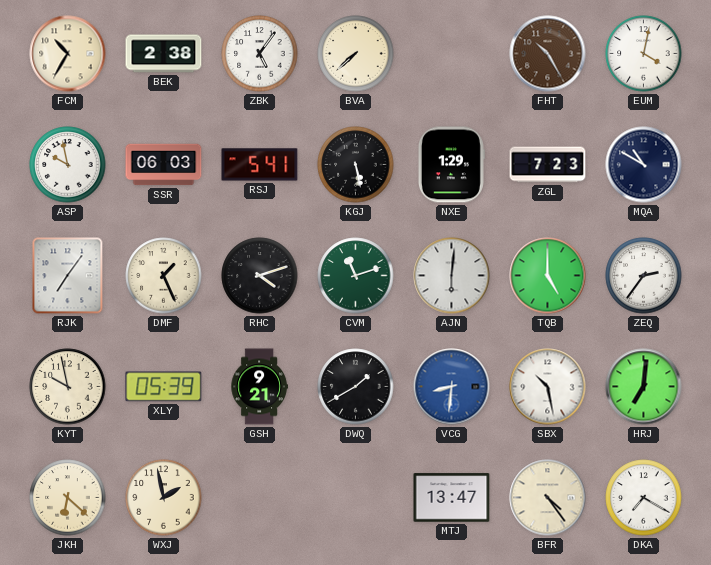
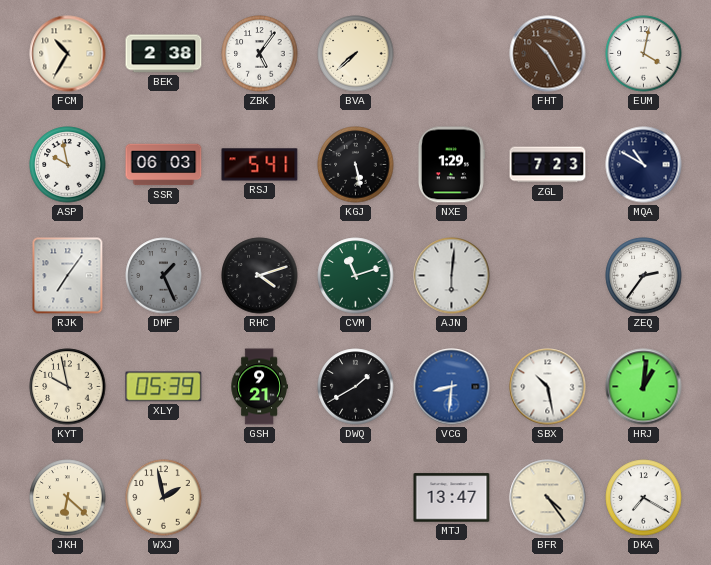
DMF dial: cream -> grey
TQB: 5:00 -> none
HRJ: 7:01 -> 1:01
